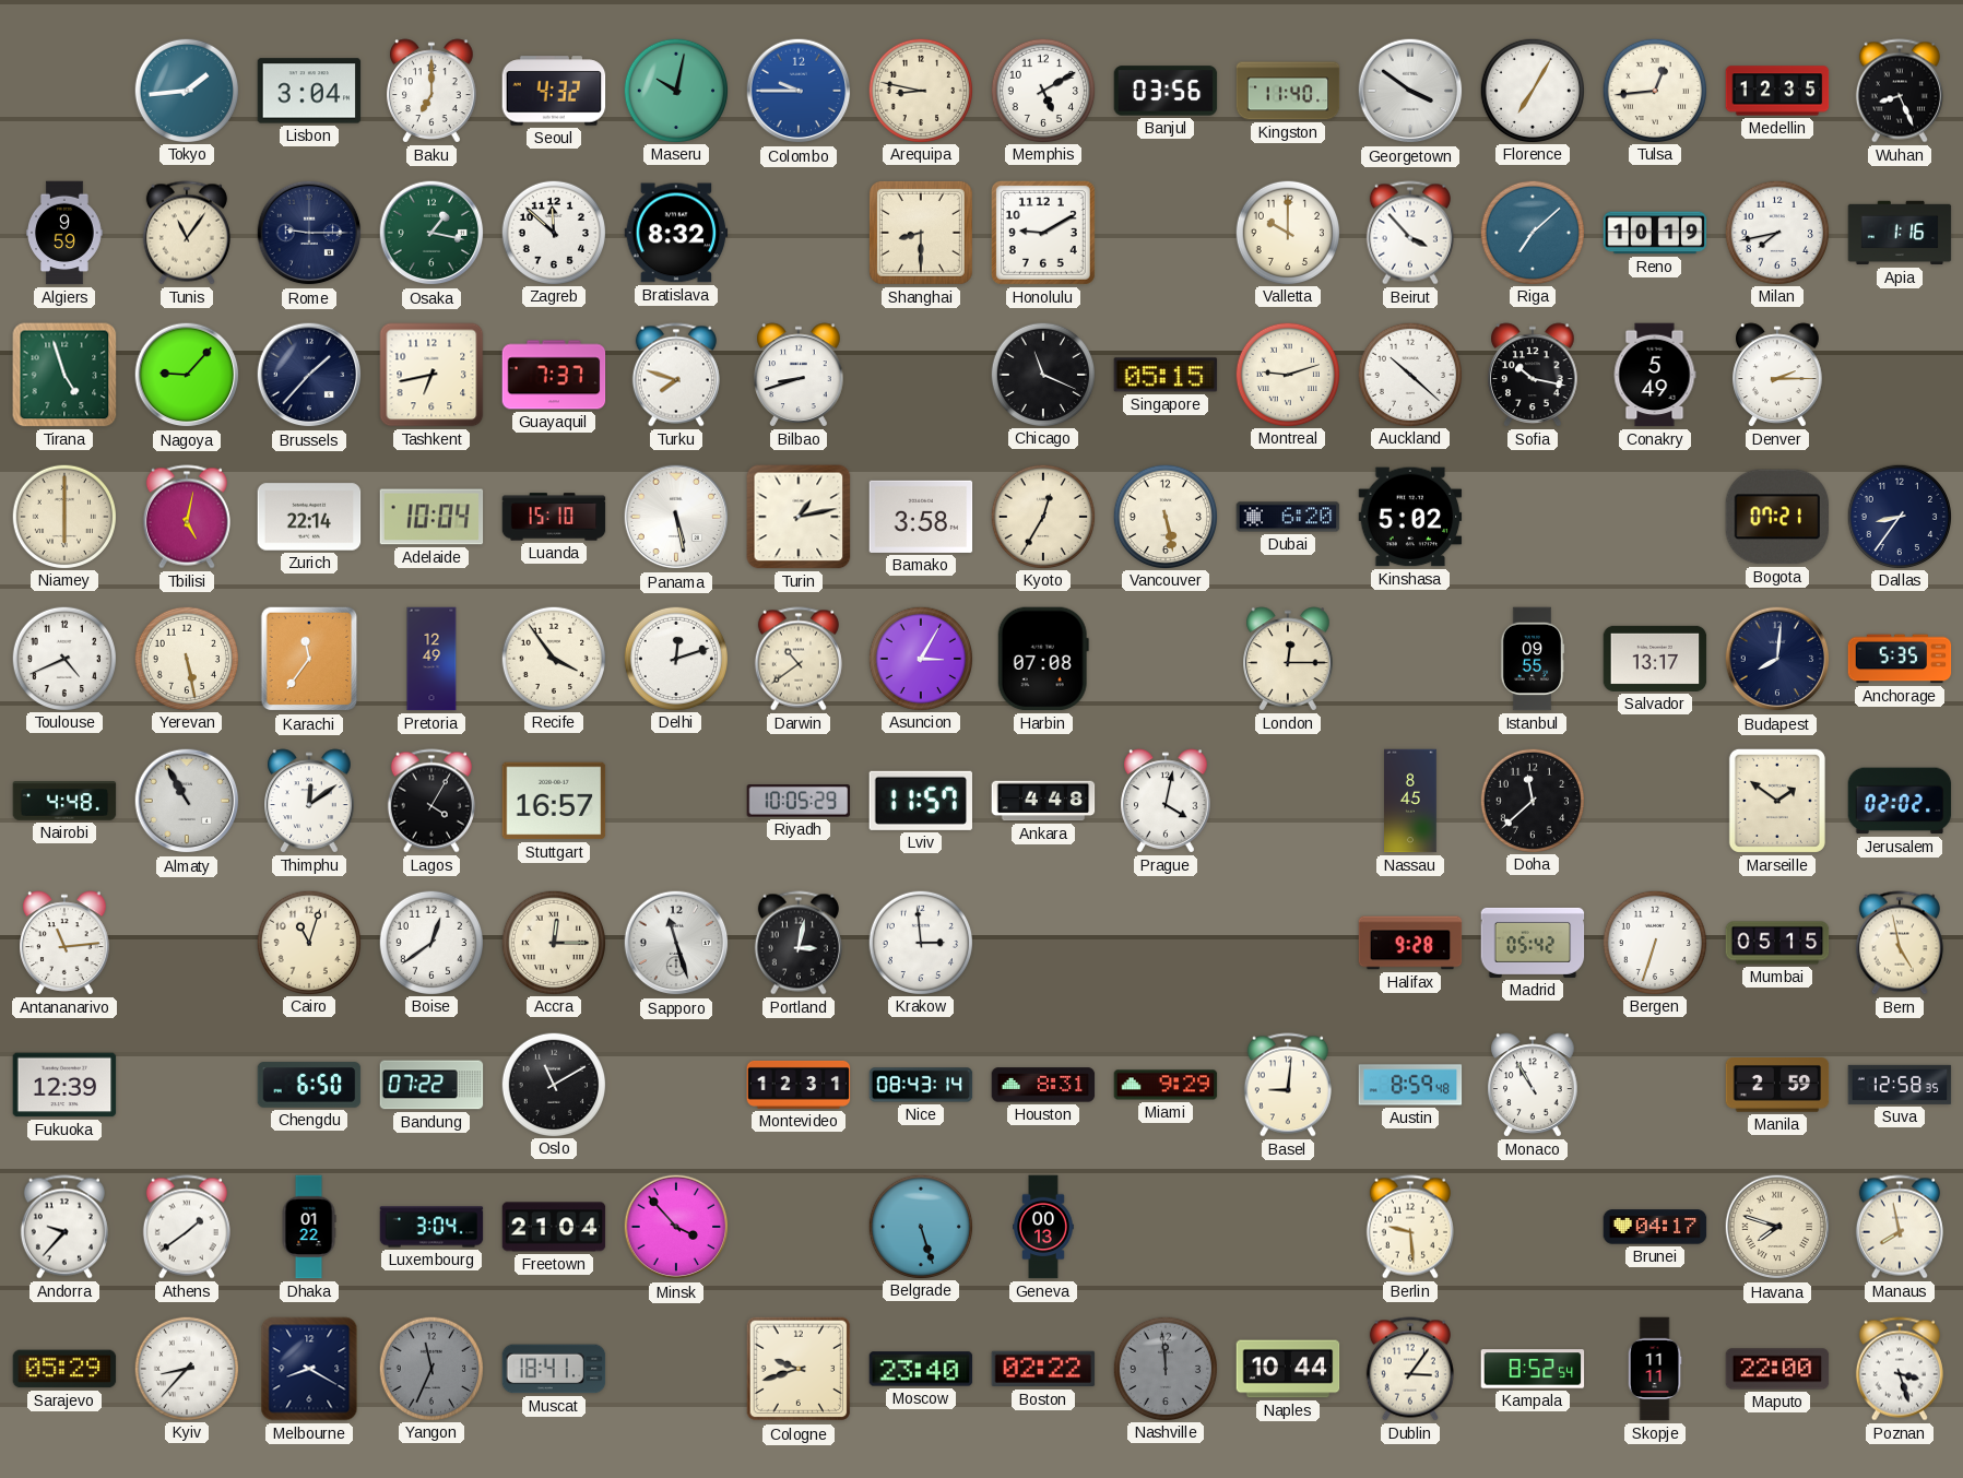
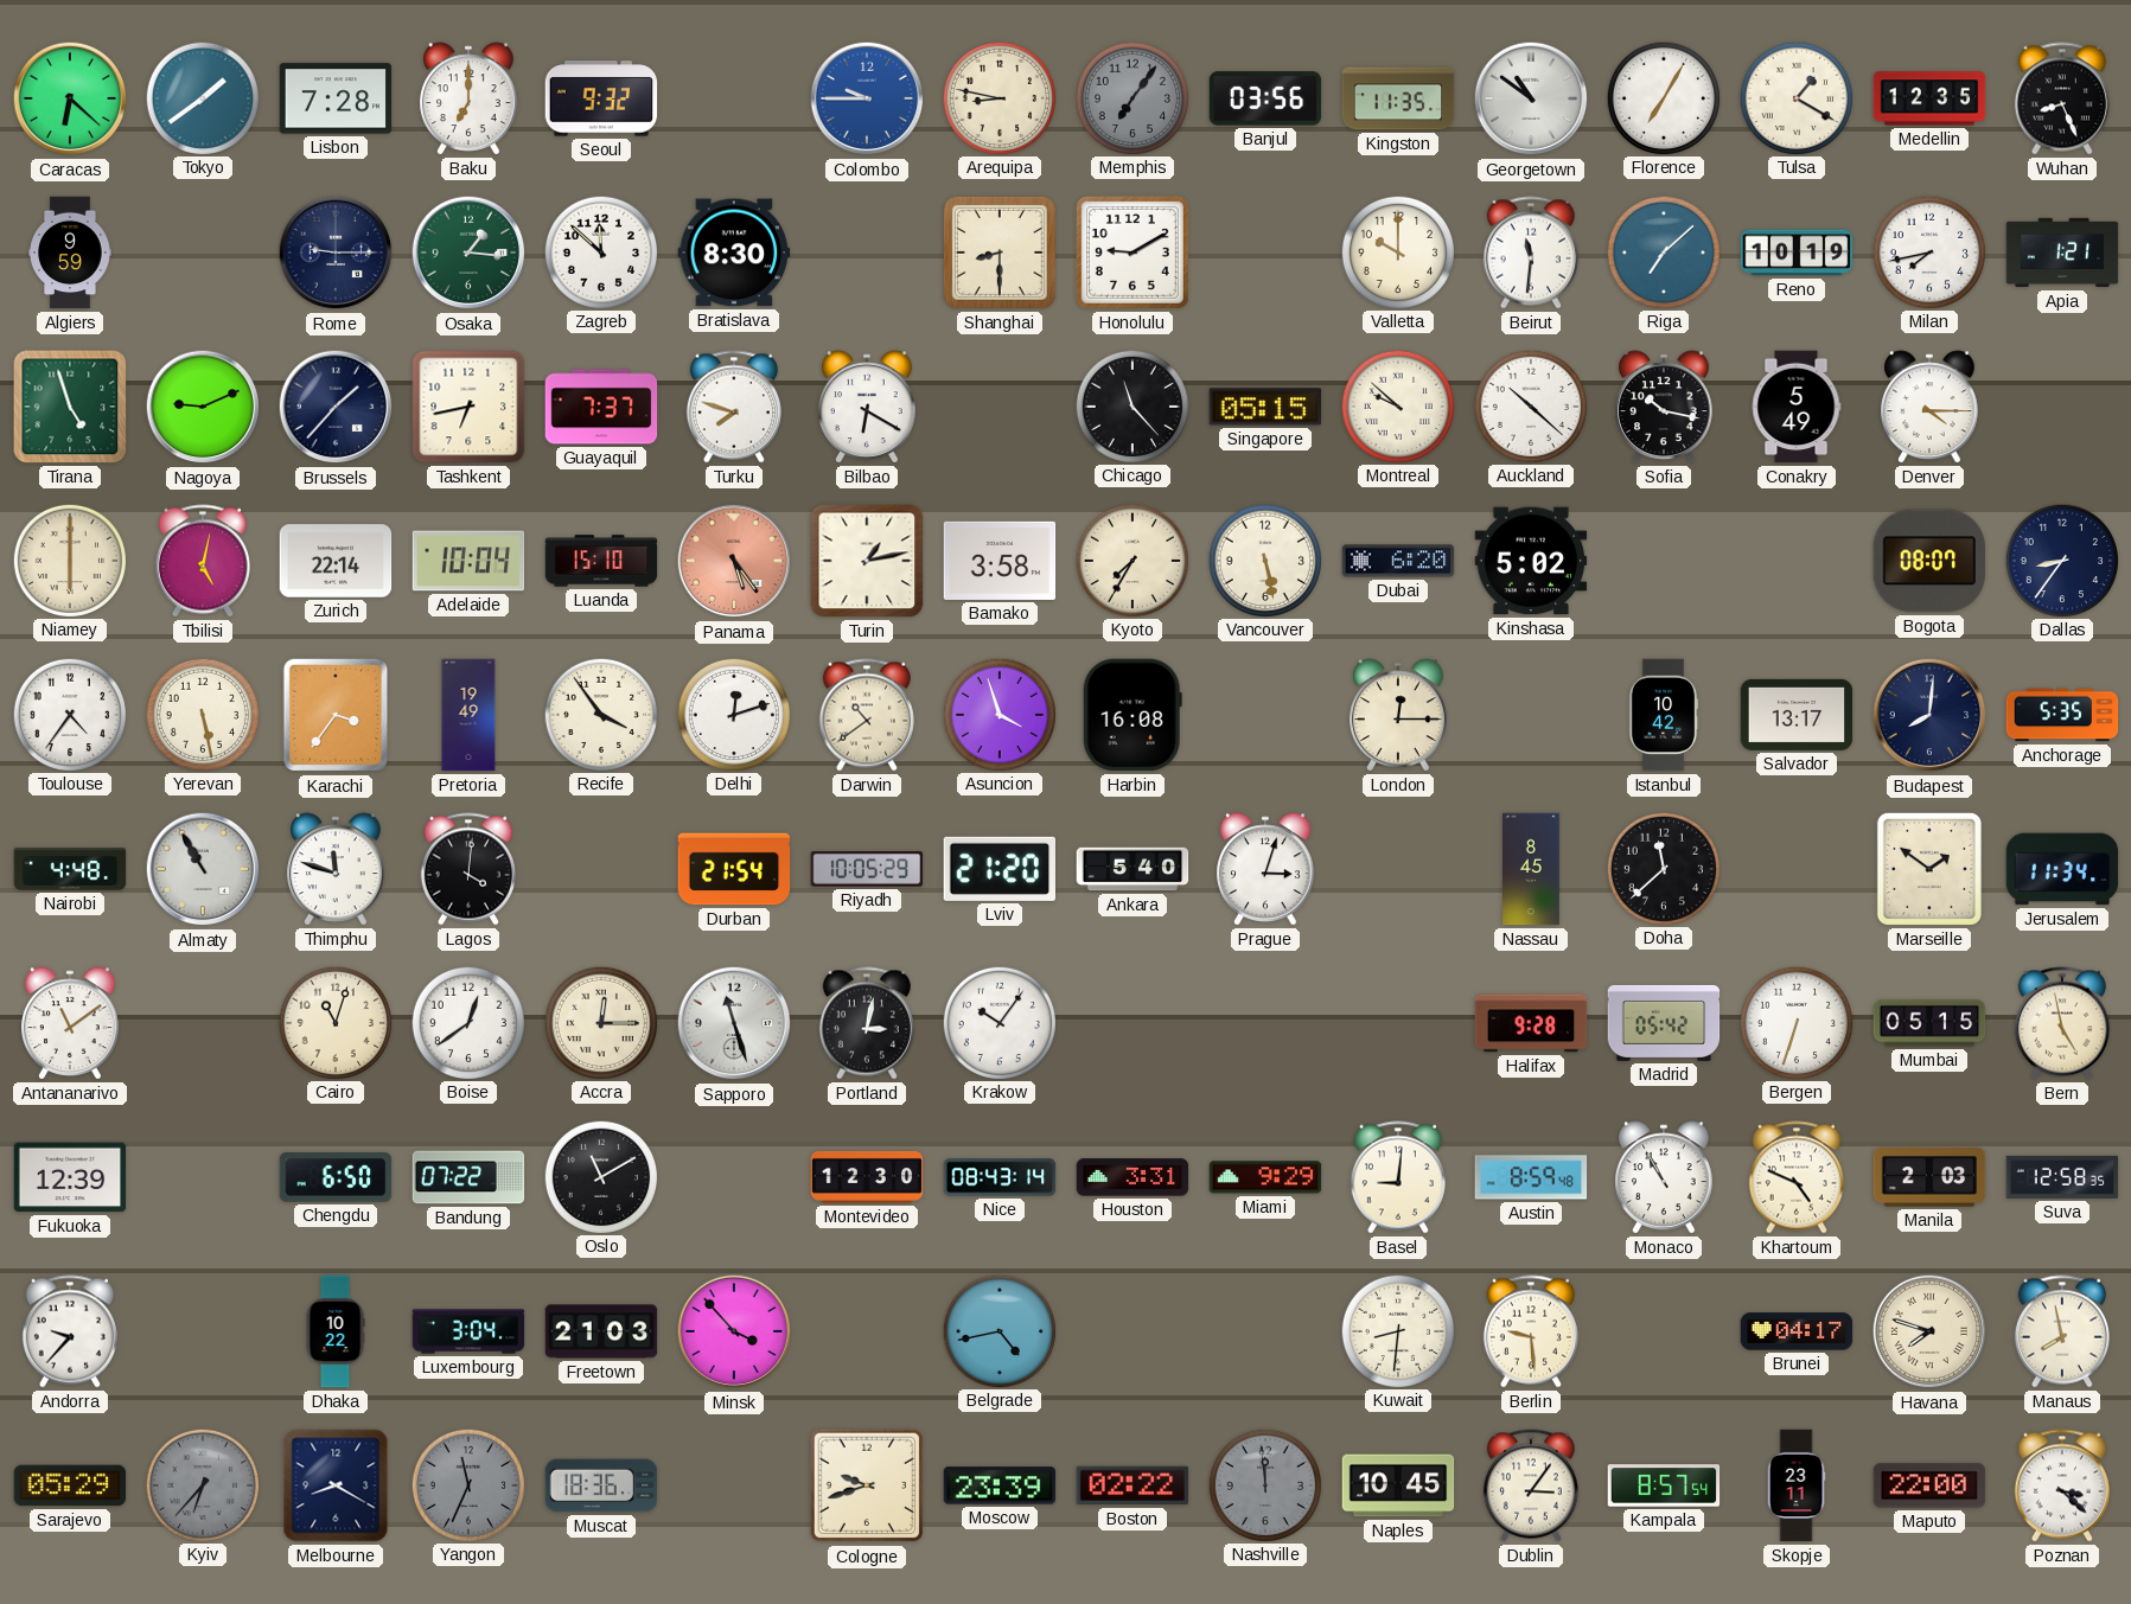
Caracas: none -> 6:22
Tokyo: 1:44 -> 1:39
Lisbon: 3:04 -> 7:28
Seoul: 4:32 -> 9:32
Maseru: 10:02 -> none
Memphis: 5:10 -> 7:06
Memphis dial: white -> grey
Kingston: 11:40 -> 11:35
Georgetown: 3:51 -> 10:51
Tulsa: 12:44 -> 1:20
Tunis: 11:06 -> none
Osaka: 1:17 -> 1:16
Bratislava: 8:32 -> 8:30
Beirut: 3:53 -> 11:31
Apia: 1:16 -> 1:21
Nagoya: 9:07 -> 9:11
Bilbao: 8:42 -> 6:20
Chicago: 11:19 -> 11:23
Montreal: 9:12 -> 9:52
Denver: 2:15 -> 4:15
Panama: 5:28 -> 5:24
Panama dial: white -> salmon
Kyoto: 12:35 -> 7:35
Bogota: 07:21 -> 08:07
Toulouse: 4:41 -> 4:36
Karachi: 11:36 -> 3:36
Pretoria: 12:49 -> 19:49
Asuncion: 3:05 -> 3:57
Harbin: 07:08 -> 16:08
Istanbul: 09:55 -> 10:42
Thimphu: 12:09 -> 11:48
Lagos: 4:05 -> 4:01
Stuttgart: 16:57 -> none
Durban: none -> 21:54
Lviv: 11:57 -> 21:20
Ankara: 4:48 -> 5:40
Prague: 4:02 -> 3:03
Jerusalem: 02:02 -> 11:34
Antananarivo: 11:14 -> 11:09
Krakow: 2:59 -> 10:06
Montevideo: 12:31 -> 12:30
Houston: 8:31 -> 3:31
Khartoum: none -> 4:49
Manila: 2:59 -> 2:03
Athens: 1:39 -> none
Dhaka: 01:22 -> 10:22
Freetown: 21:04 -> 21:03
Belgrade: 5:27 -> 4:43
Geneva: 00:13 -> none
Kuwait: none -> 8:31
Kyiv: 8:37 -> 6:37
Kyiv dial: white -> grey
Muscat: 18:41 -> 18:36
Moscow: 23:40 -> 23:39
Naples: 10:44 -> 10:45
Kampala: 8:52 -> 8:57
Skopje: 11:11 -> 23:11
Poznan: 3:27 -> 3:22
